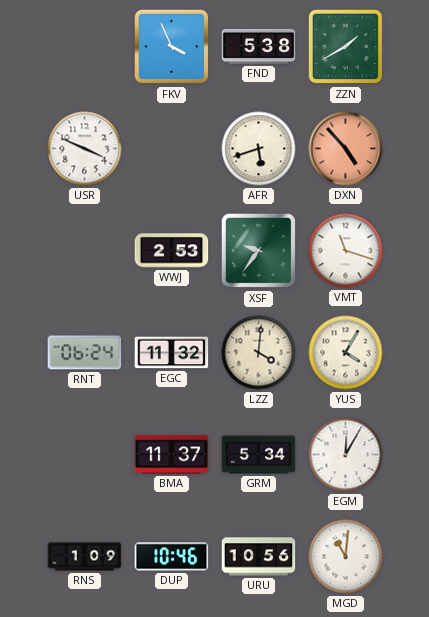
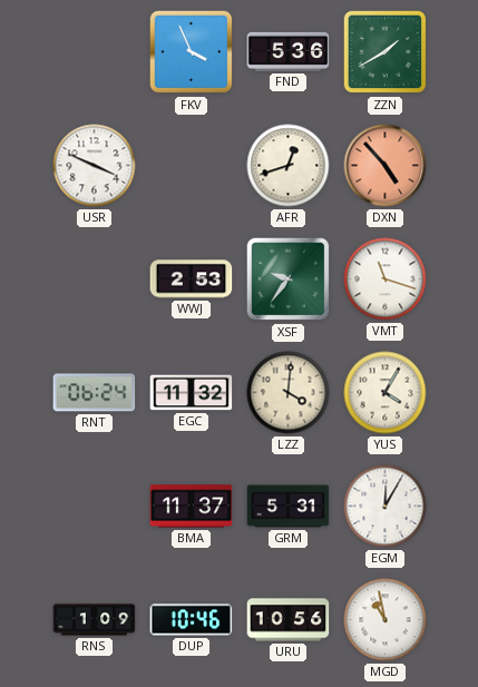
FND: 5:38 -> 5:36
AFR: 5:42 -> 12:42
GRM: 5:34 -> 5:31
MGD: 11:01 -> 10:58
